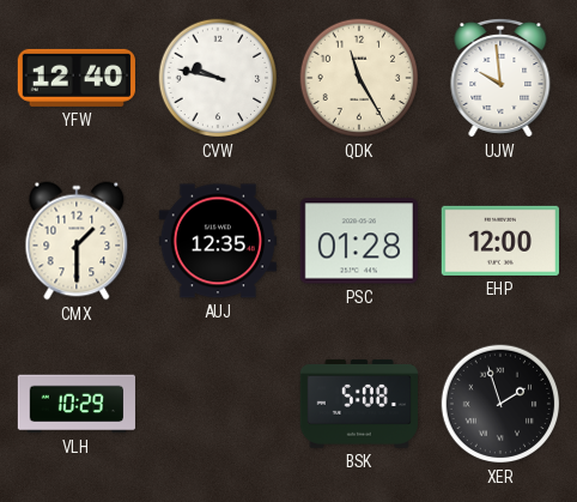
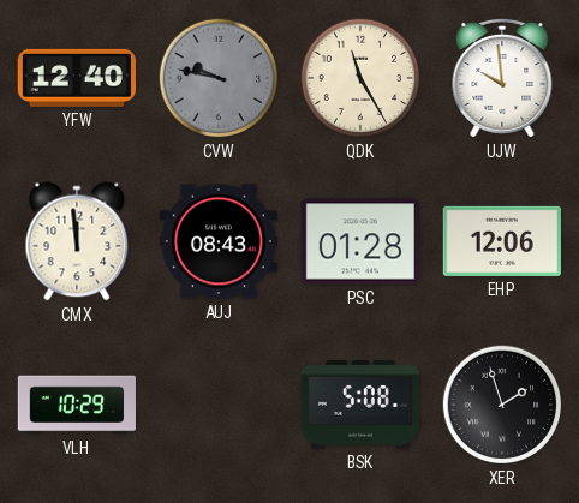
CVW dial: white -> grey
CMX: 1:30 -> 11:59
AUJ: 12:35 -> 08:43
EHP: 12:00 -> 12:06
